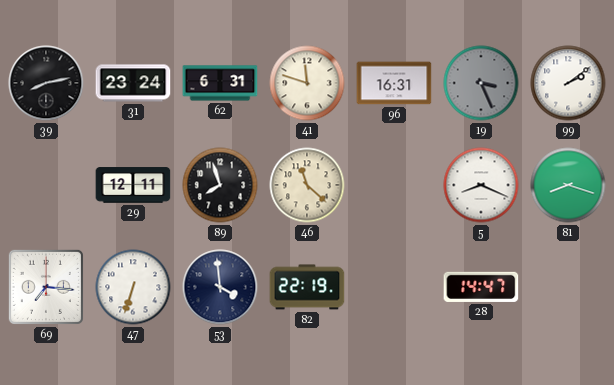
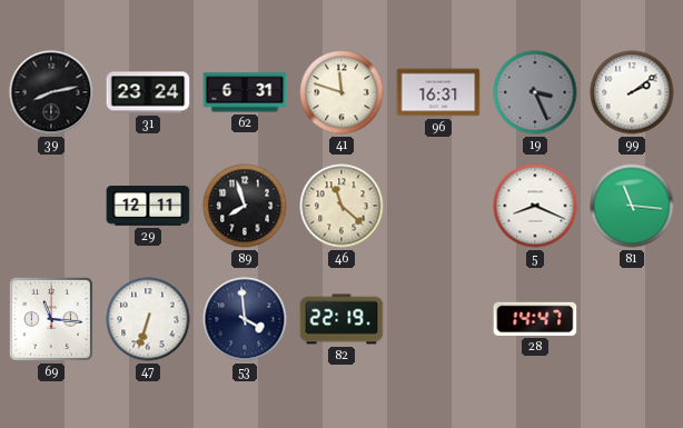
81: 8:18 -> 11:16
69: 7:16 -> 11:16
